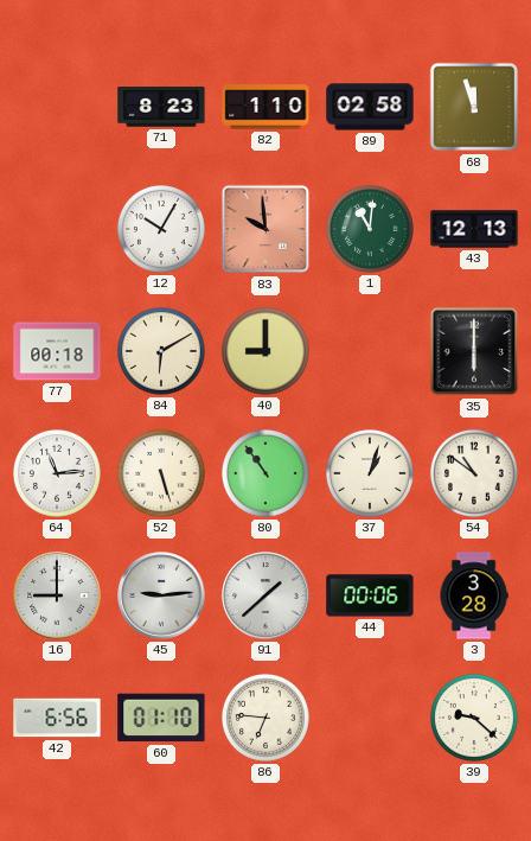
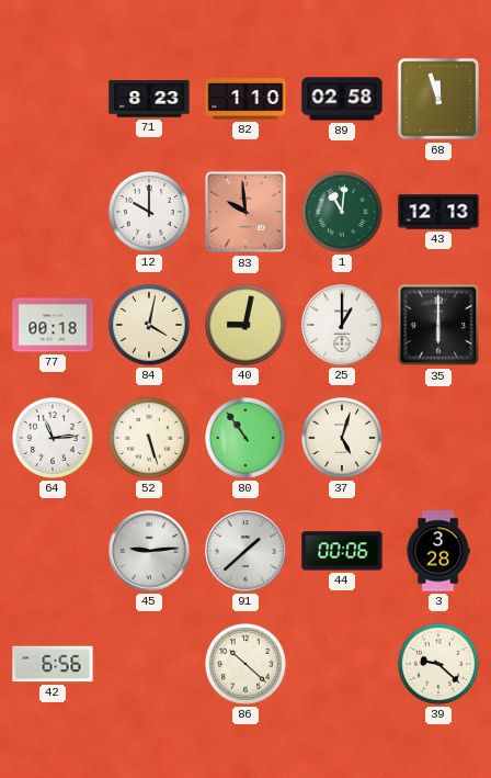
12: 10:05 -> 10:00
84: 6:10 -> 4:02
40: 9:00 -> 9:02
25: none -> 1:00
37: 1:03 -> 5:03
54: 10:51 -> none
16: 9:00 -> none
60: 01:10 -> none
86: 6:46 -> 10:22
